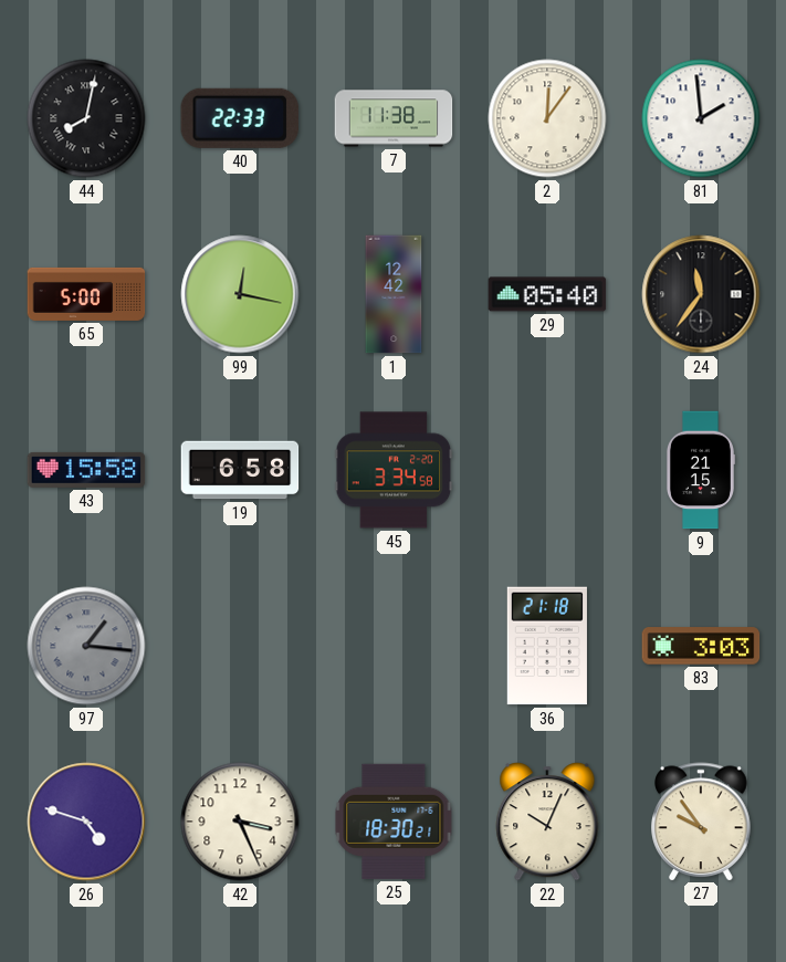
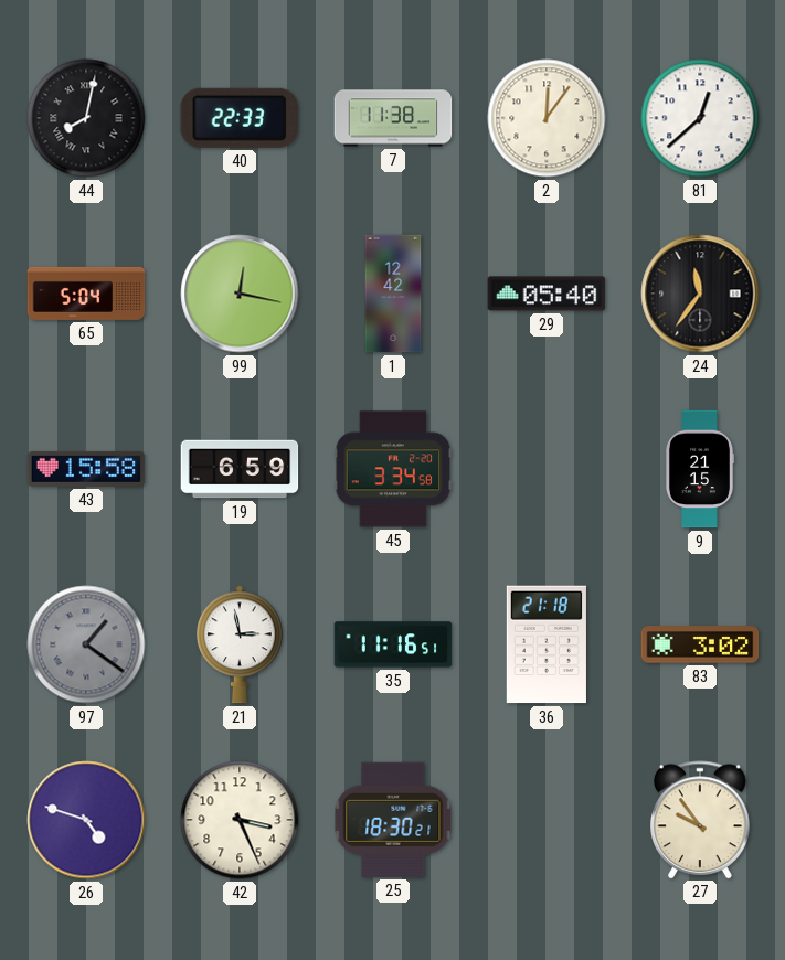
81: 1:59 -> 12:38
65: 5:00 -> 5:04
19: 6:58 -> 6:59
97: 1:16 -> 1:21
21: none -> 2:58
35: none -> 11:16
83: 3:03 -> 3:02
22: 10:04 -> none
